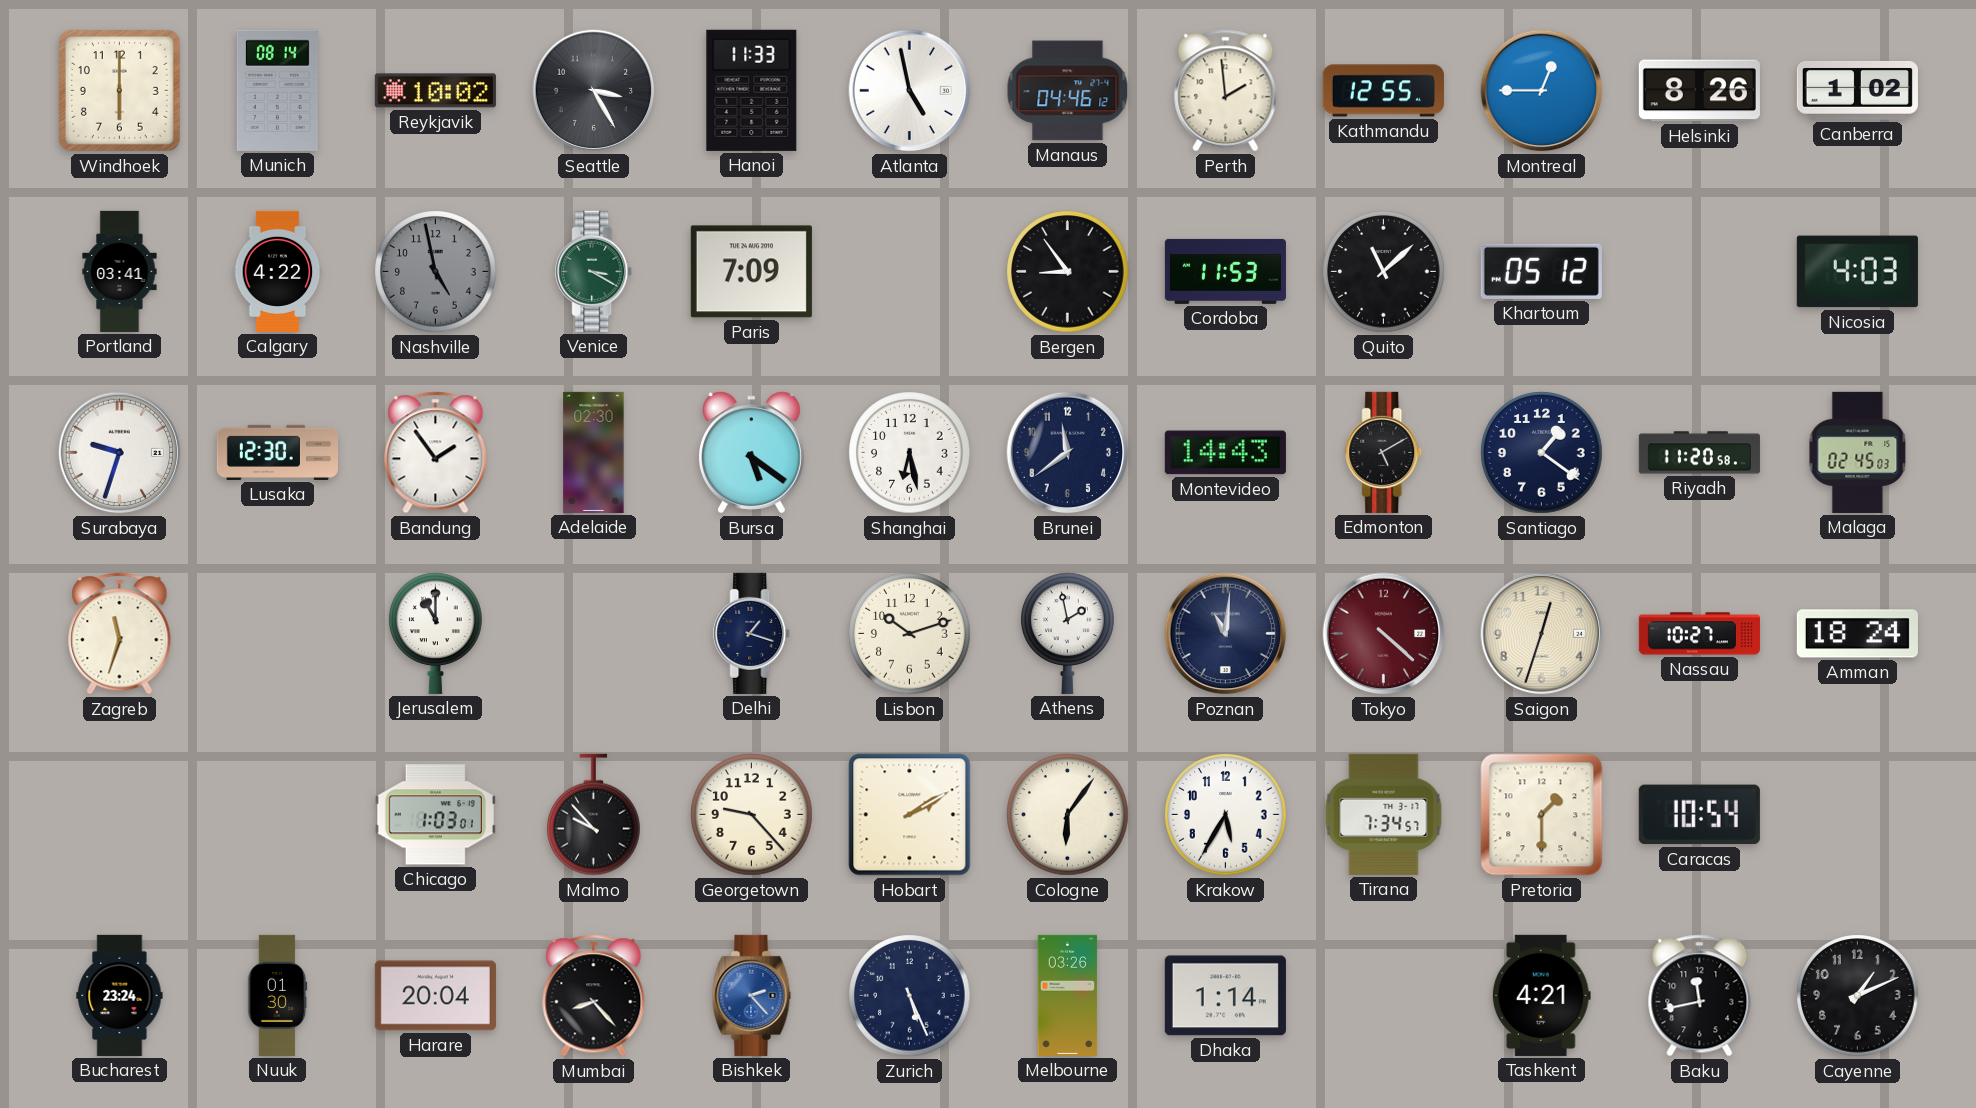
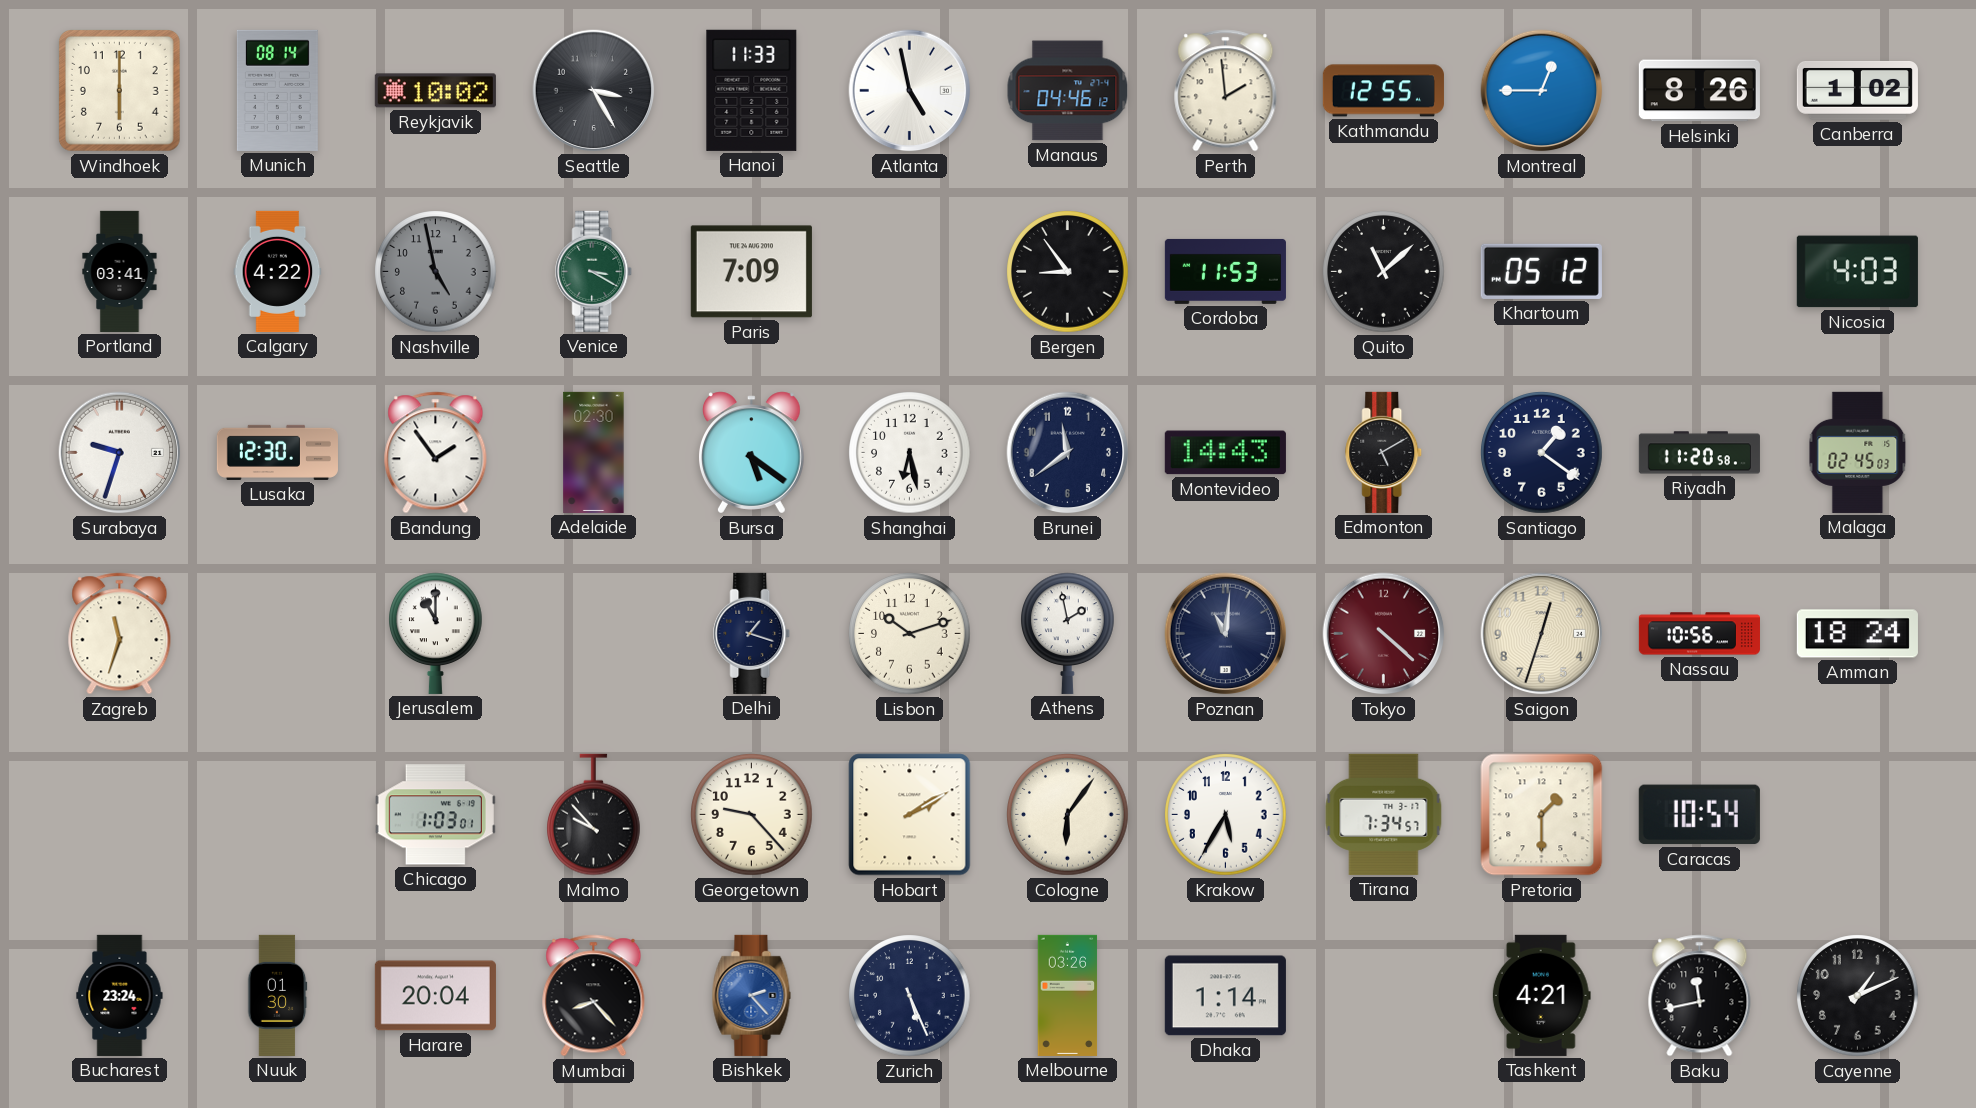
Nassau: 10:27 -> 10:56
